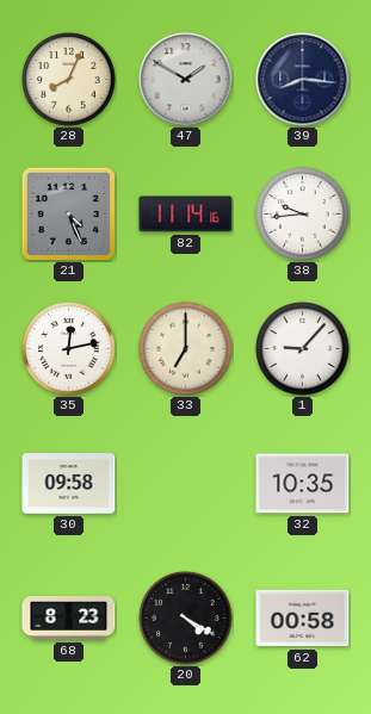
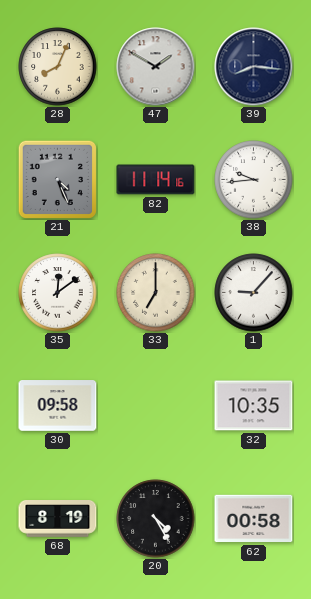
35: 12:13 -> 12:09
68: 8:23 -> 8:19
20: 4:20 -> 4:25
